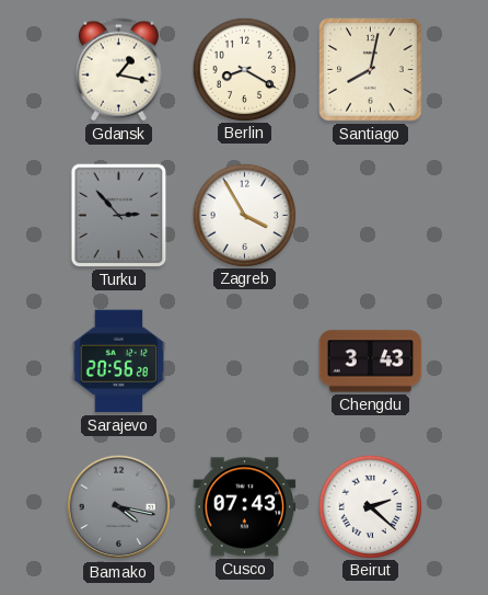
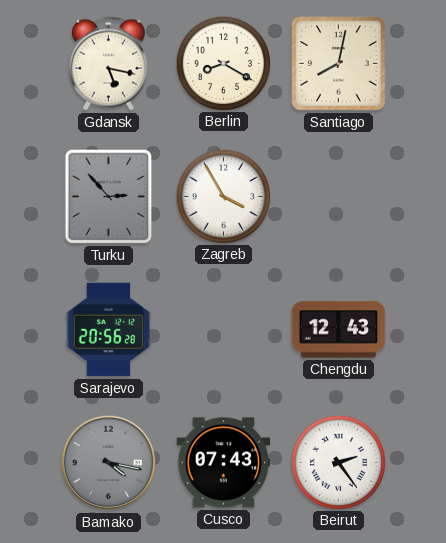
Gdansk: 1:17 -> 5:17
Chengdu: 3:43 -> 12:43
Beirut: 2:22 -> 2:24
